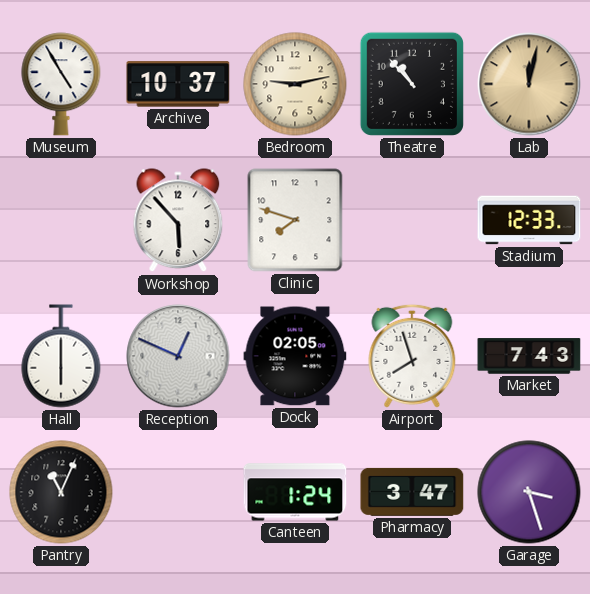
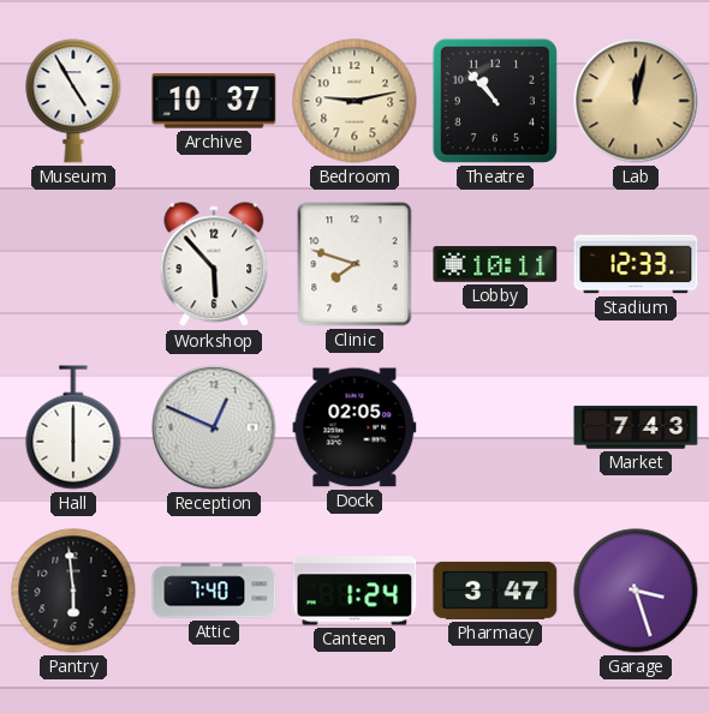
Lobby: none -> 10:11
Airport: 7:57 -> none
Pantry: 11:04 -> 5:59
Attic: none -> 7:40
